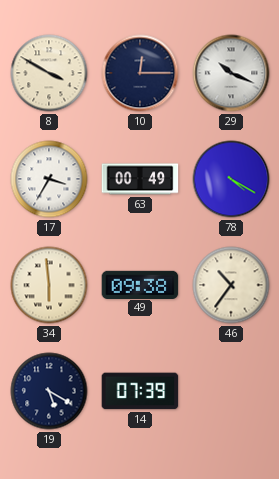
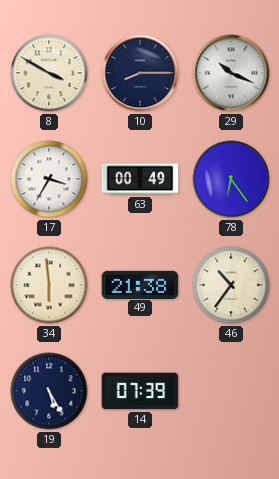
10: 12:15 -> 8:15
78: 4:20 -> 6:24
49: 09:38 -> 21:38
19: 5:20 -> 5:25
